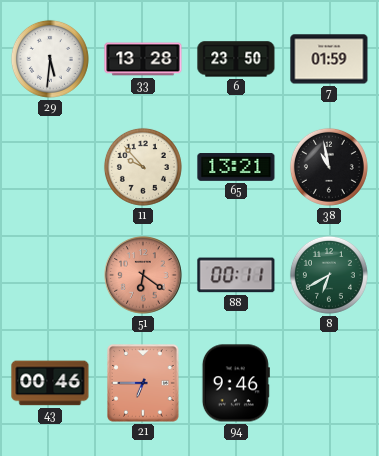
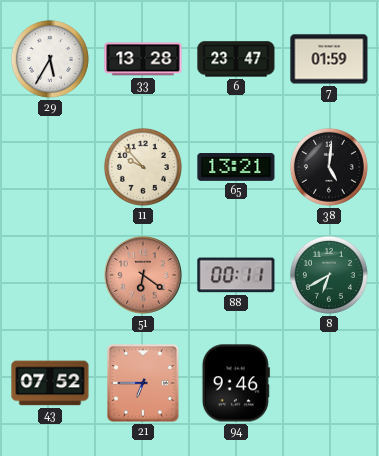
29: 5:31 -> 5:35
6: 23:50 -> 23:47
38: 10:58 -> 5:01
43: 00:46 -> 07:52
